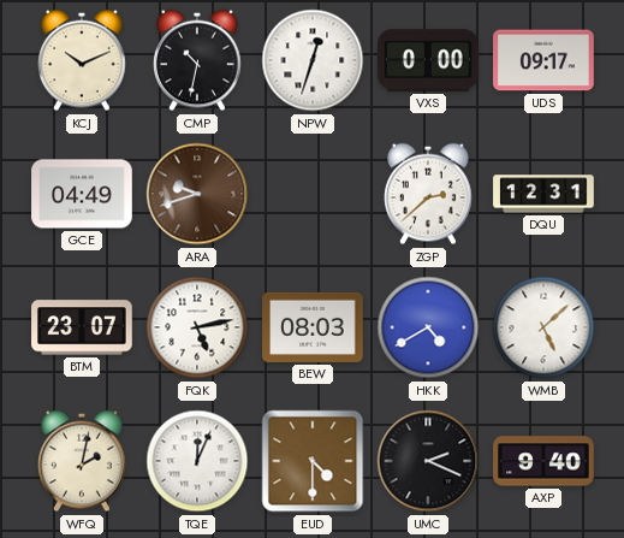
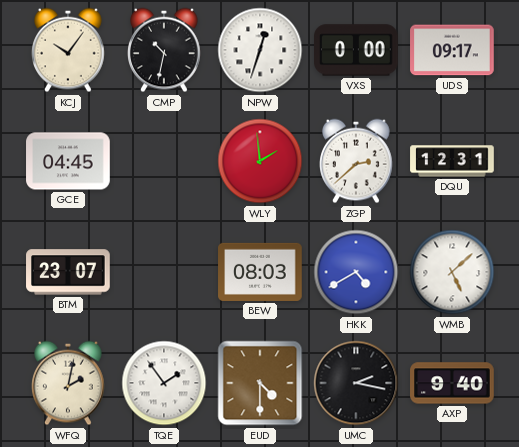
KCJ: 10:11 -> 10:06
GCE: 04:49 -> 04:45
ARA: 9:42 -> none
WLY: none -> 1:59
FQK: 5:13 -> none
TQE: 12:04 -> 1:54
UMC: 2:19 -> 2:17
